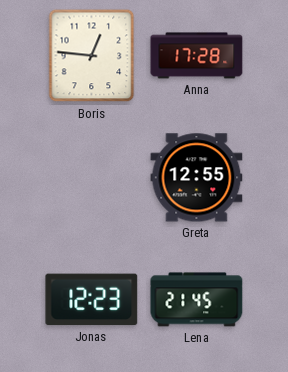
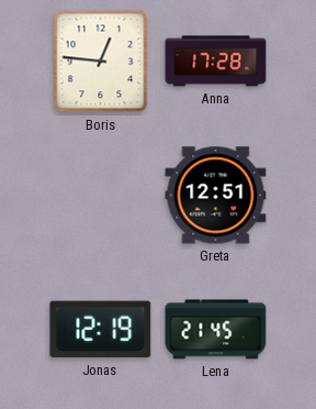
Greta: 12:55 -> 12:51
Jonas: 12:23 -> 12:19
